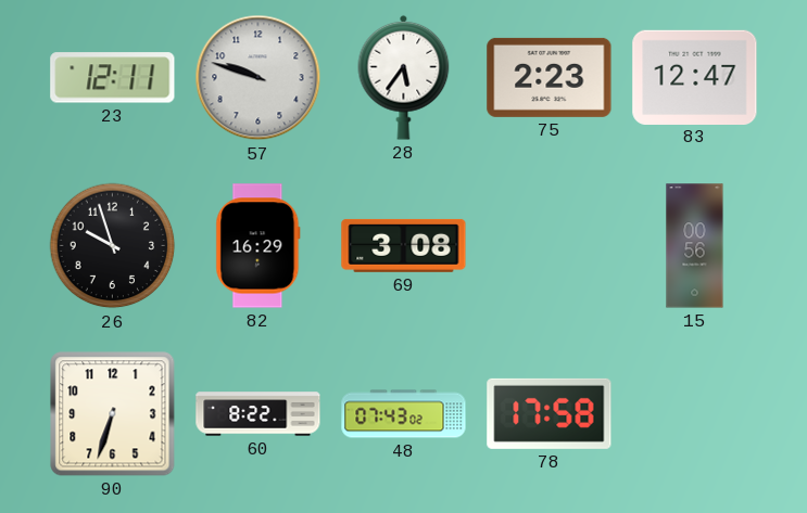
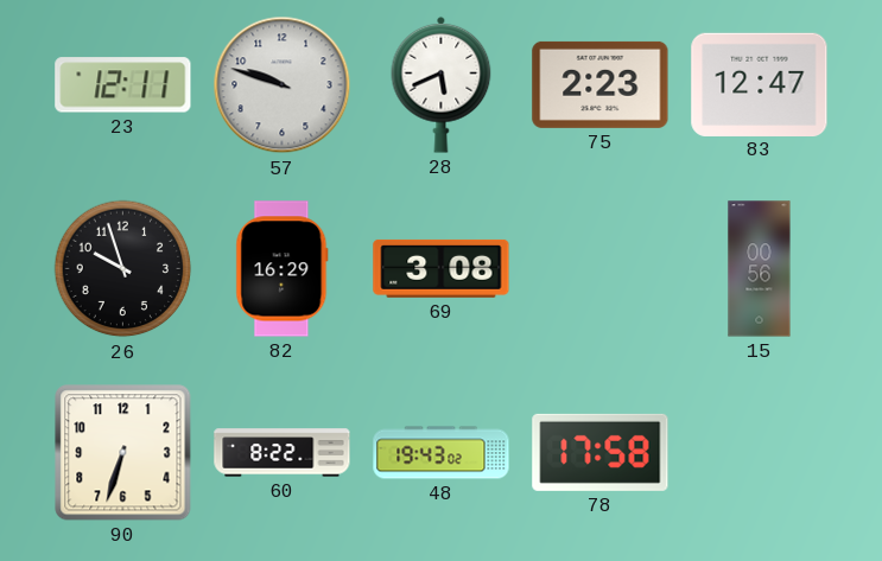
28: 5:36 -> 5:41
48: 07:43 -> 19:43
